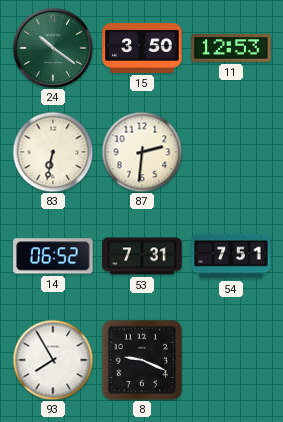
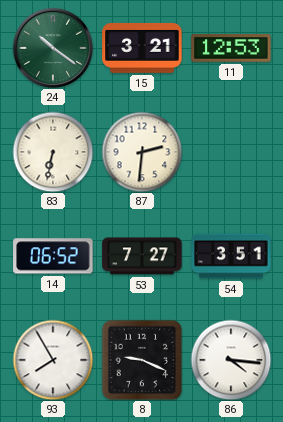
15: 3:50 -> 3:21
53: 7:31 -> 7:27
54: 7:51 -> 3:51
86: none -> 4:16
